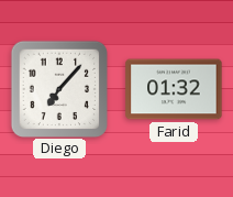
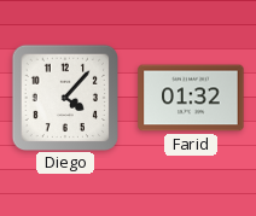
Diego: 7:07 -> 4:07
